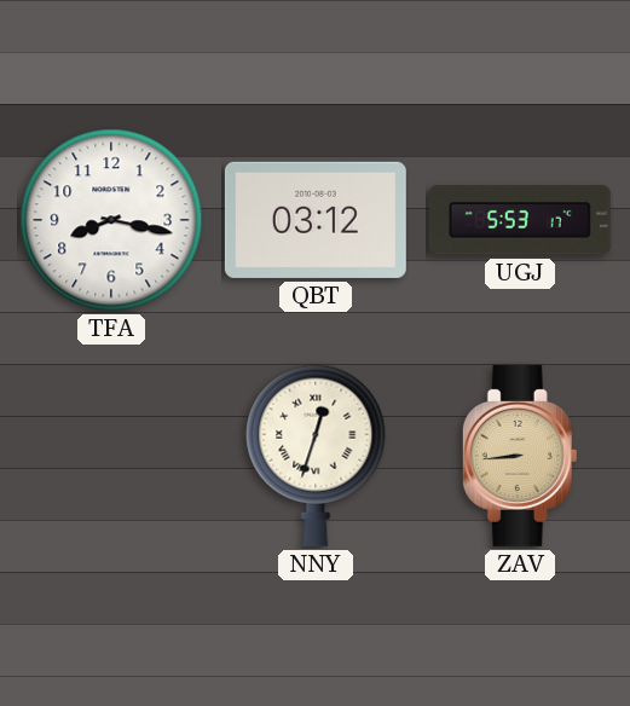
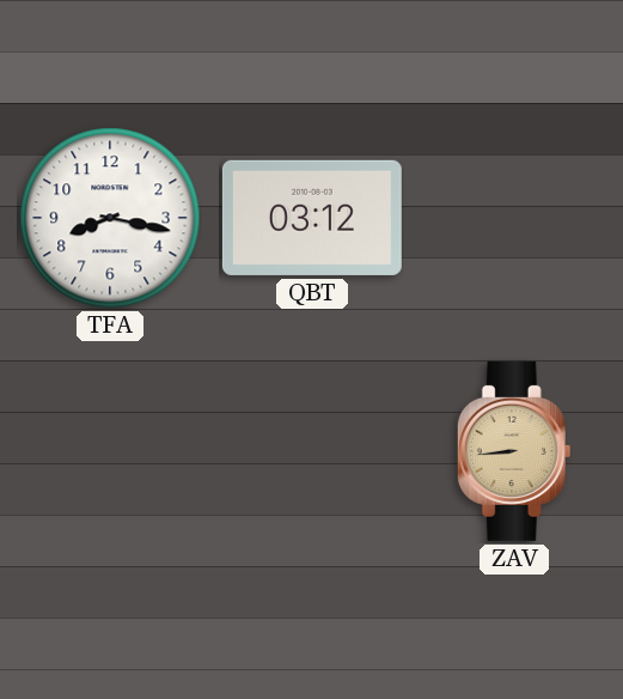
UGJ: 5:53 -> none
NNY: 12:33 -> none
